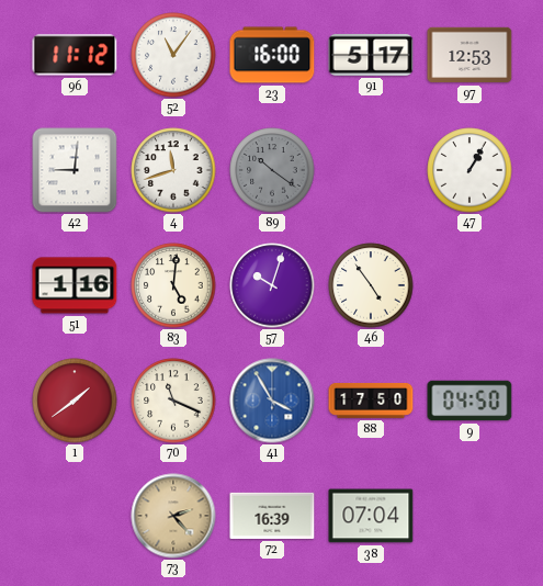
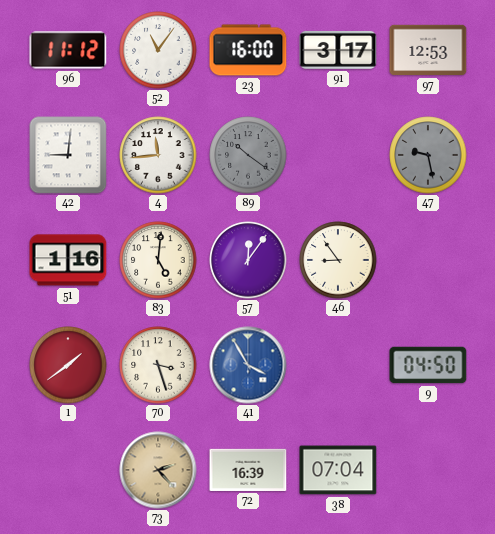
91: 5:17 -> 3:17
4: 11:42 -> 11:44
47: 1:05 -> 9:28
47 dial: white -> grey
57: 10:03 -> 12:06
46: 4:54 -> 8:54
70: 11:19 -> 3:27
88: 17:50 -> none
